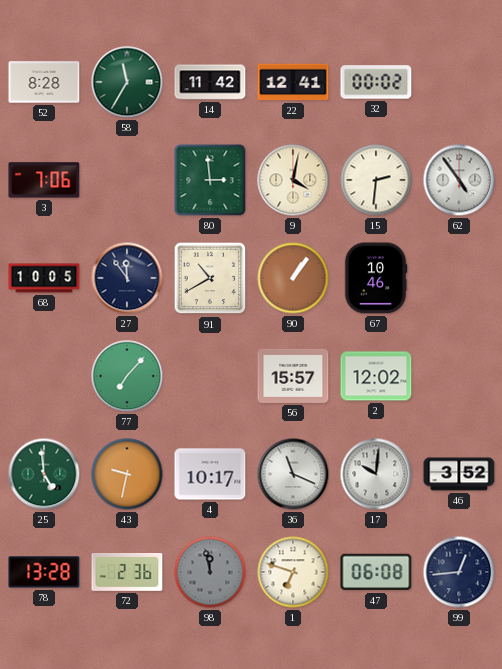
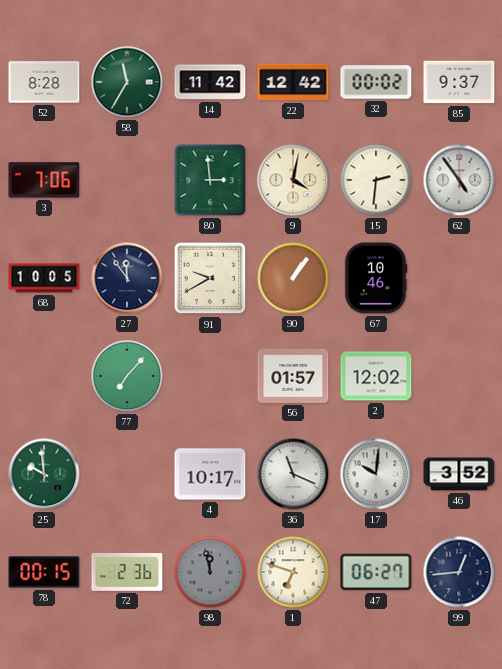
22: 12:41 -> 12:42
85: none -> 9:37
91: 10:40 -> 9:40
56: 15:57 -> 01:57
25: 4:59 -> 9:59
43: 9:32 -> none
78: 13:28 -> 00:15
47: 06:08 -> 06:27
